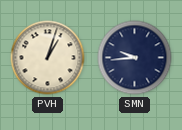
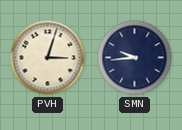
PVH: 1:03 -> 3:03
